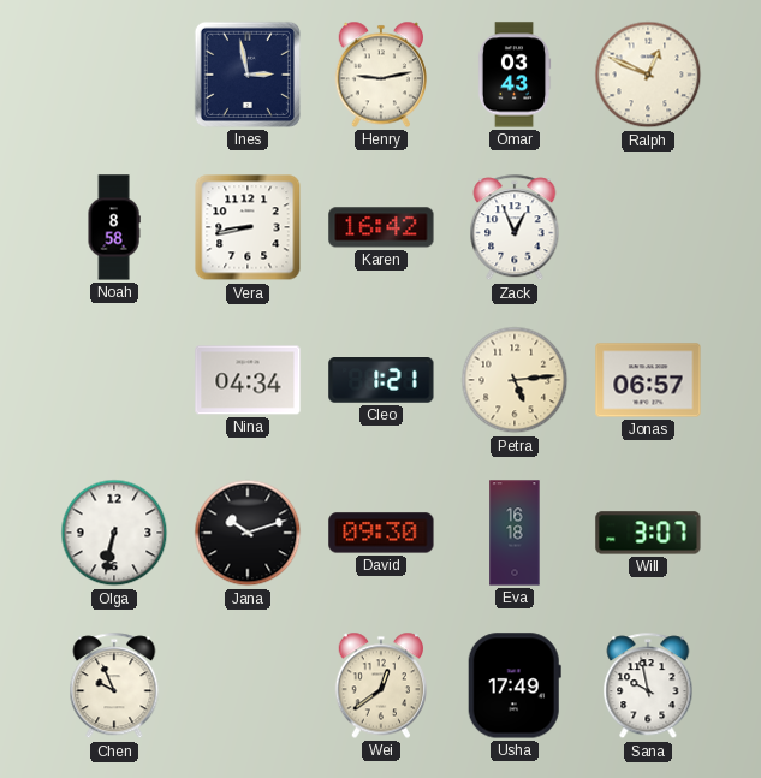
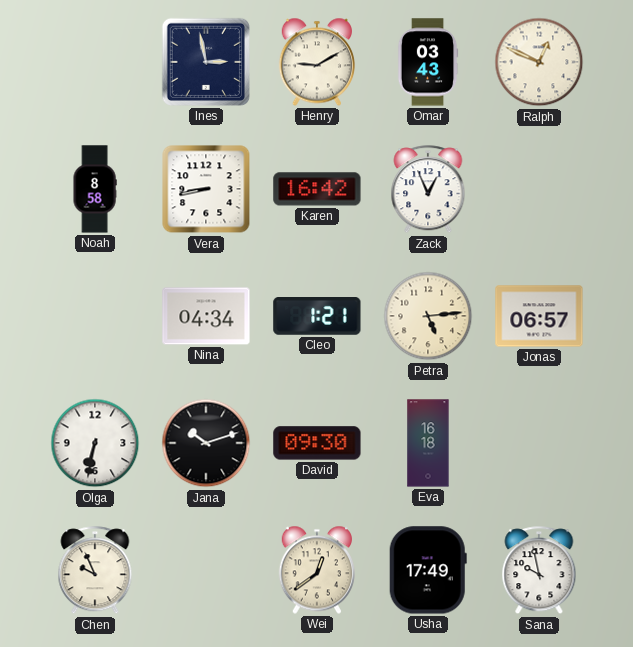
Henry: 9:13 -> 9:10
Will: 3:07 -> none
